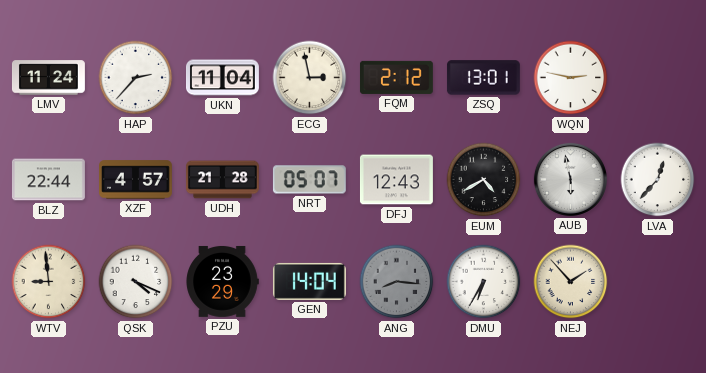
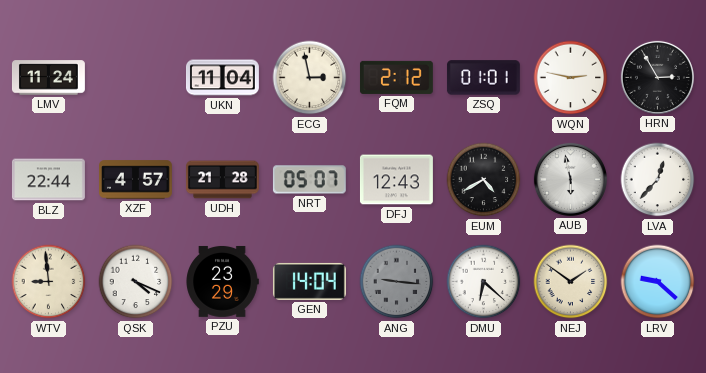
HAP: 2:37 -> none
ZSQ: 13:01 -> 01:01
HRN: none -> 2:55
ANG: 8:16 -> 9:16
DMU: 6:35 -> 6:22
NEJ: 1:53 -> 1:51
LRV: none -> 9:22
